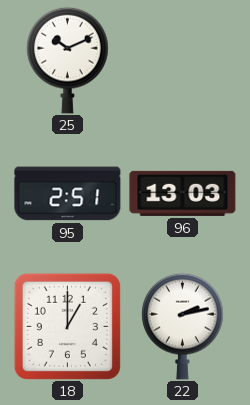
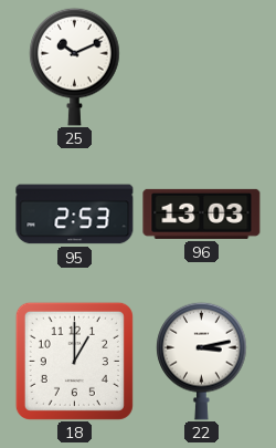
95: 2:51 -> 2:53
22: 2:13 -> 3:13
